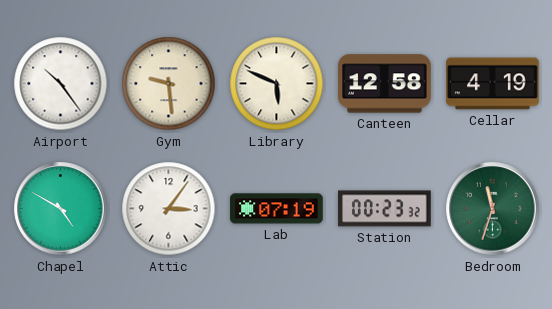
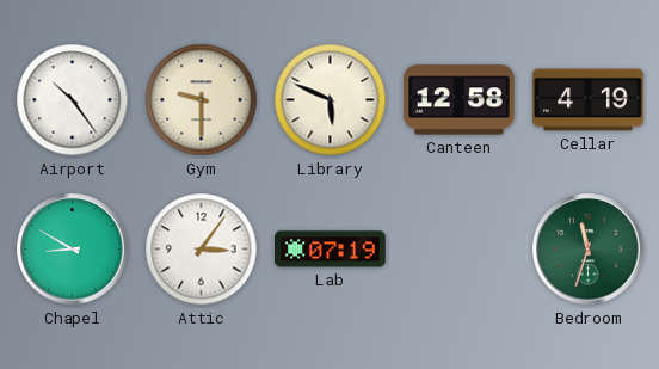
Gym: 9:29 -> 9:30
Chapel: 4:50 -> 8:50
Station: 00:23 -> none
